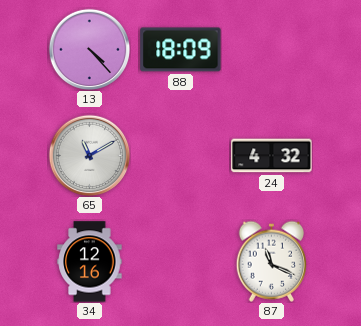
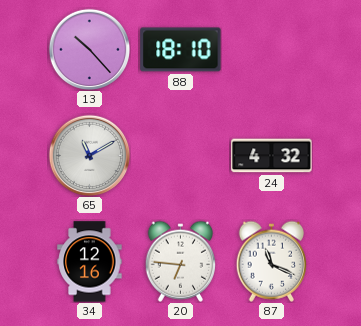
13: 4:23 -> 10:23
88: 18:09 -> 18:10
20: none -> 6:46
